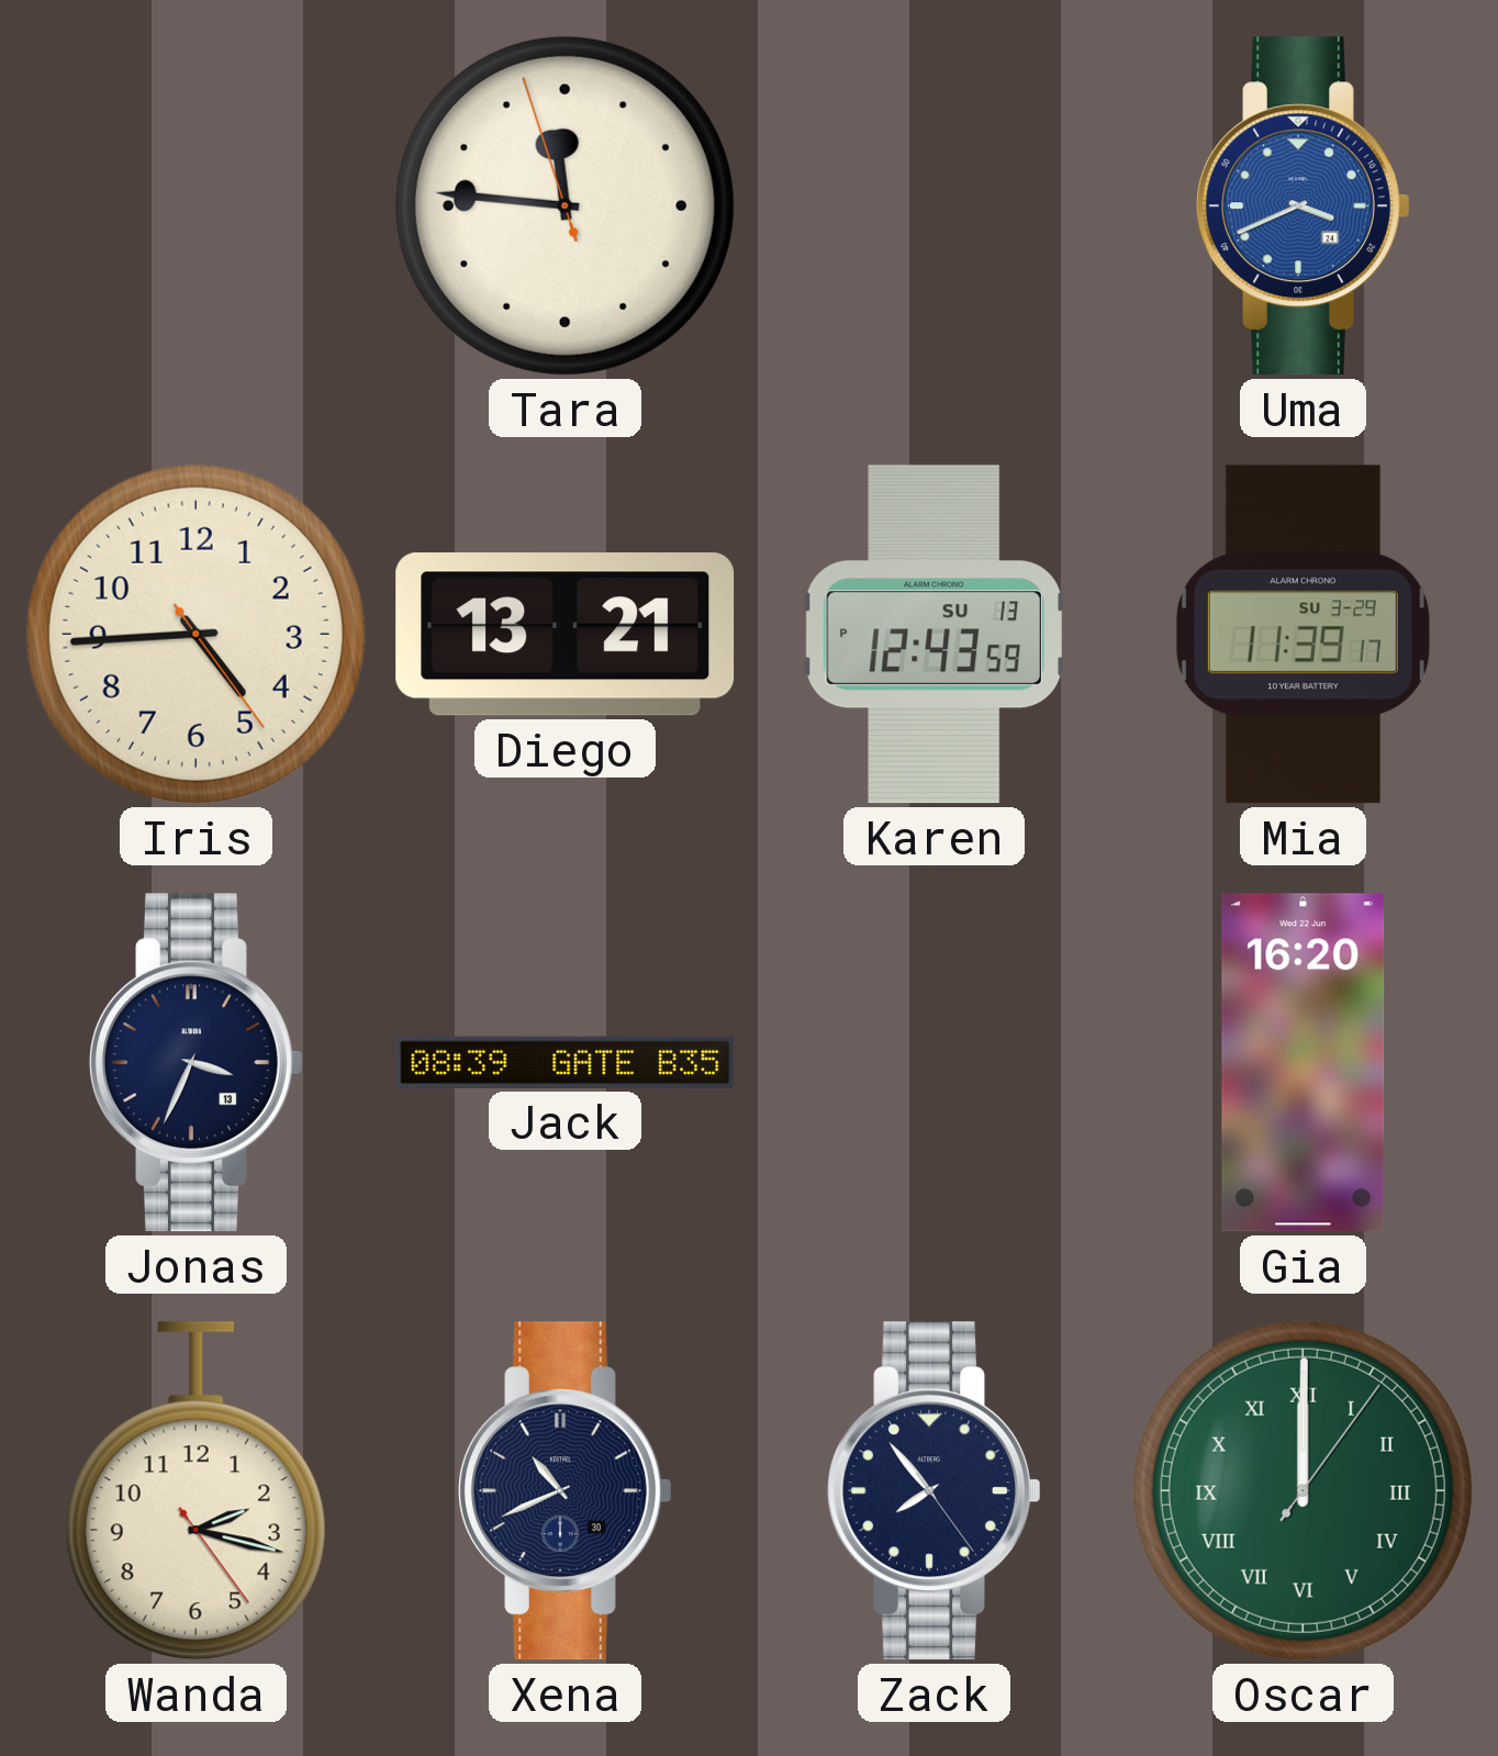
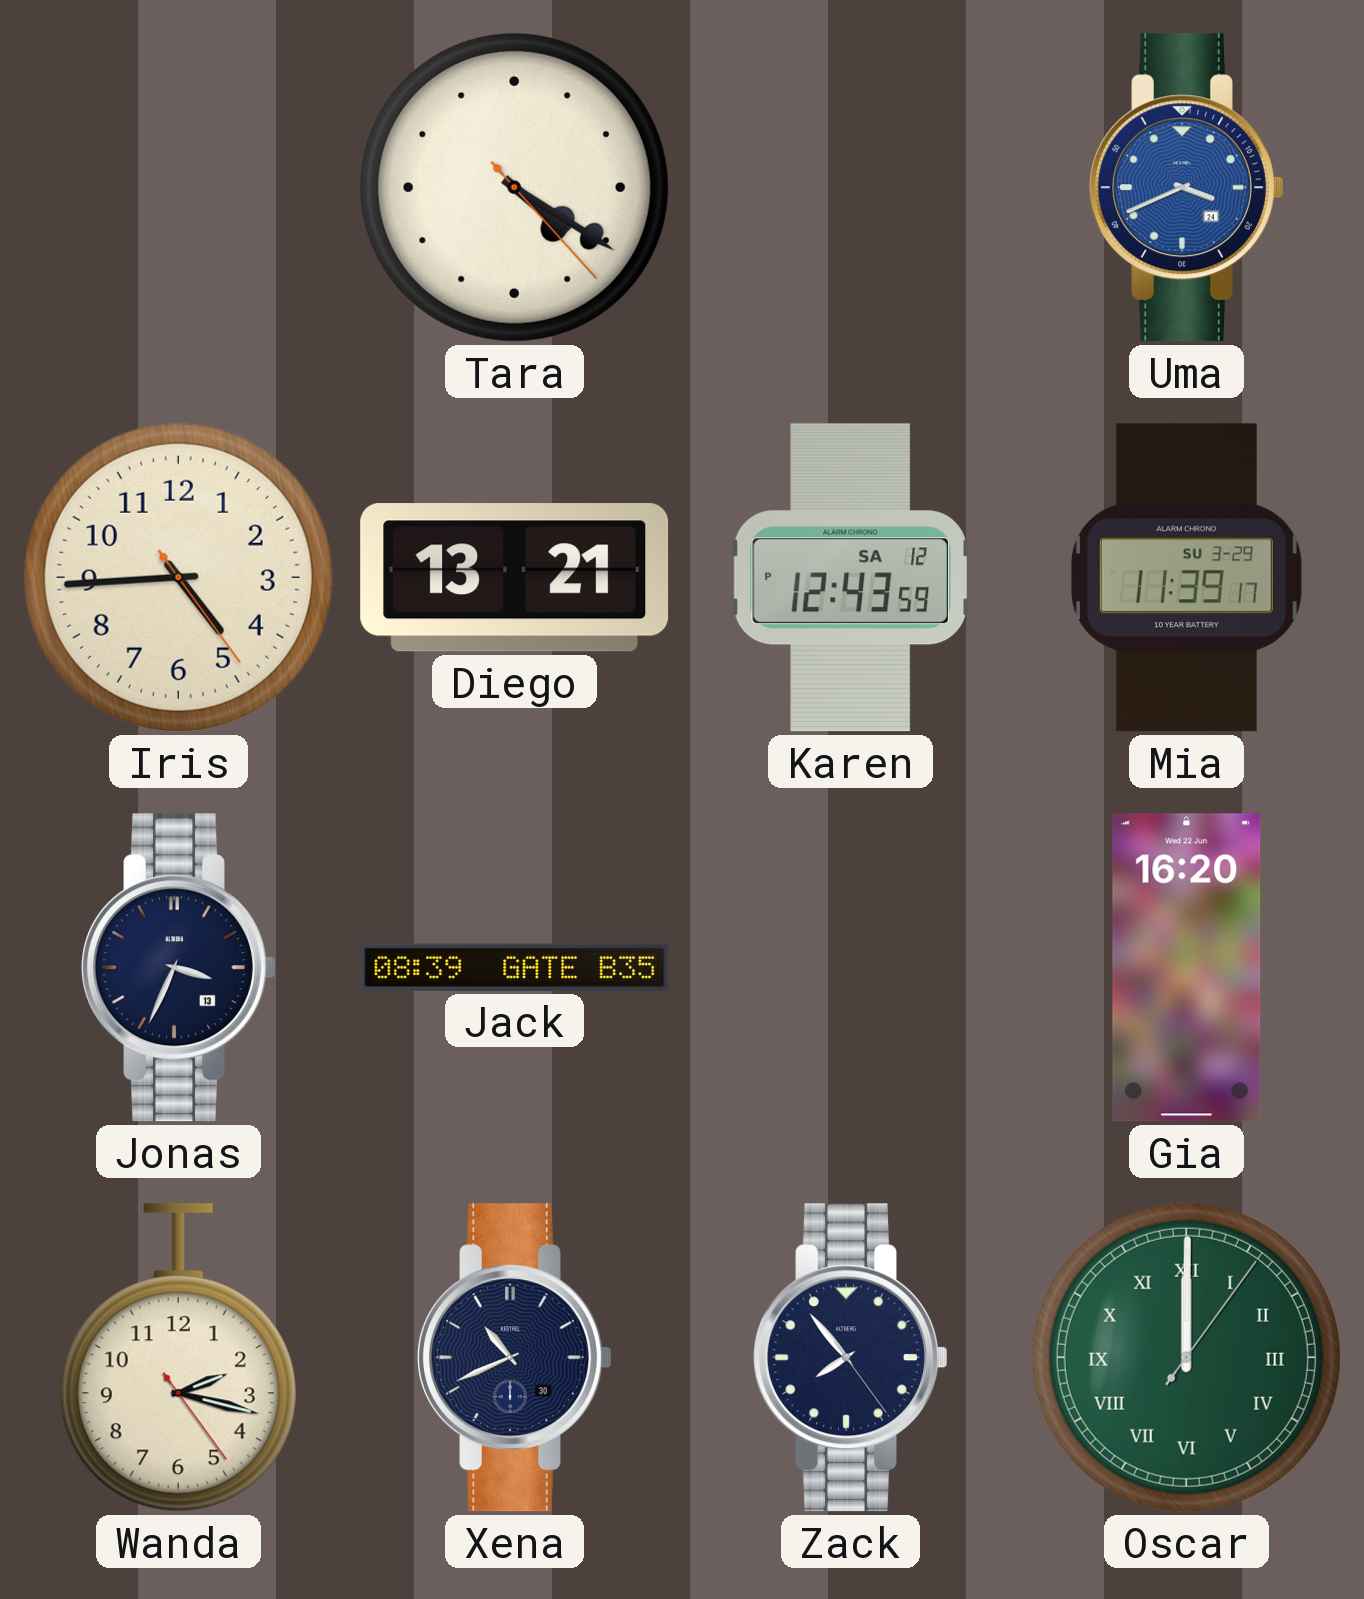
Tara: 11:45 -> 4:20
Karen date: SU 13 -> SA 12
